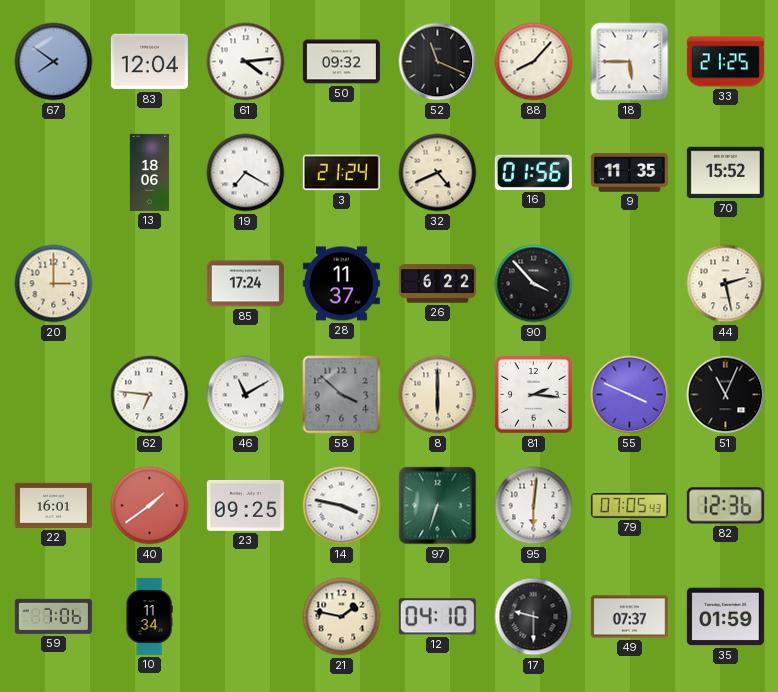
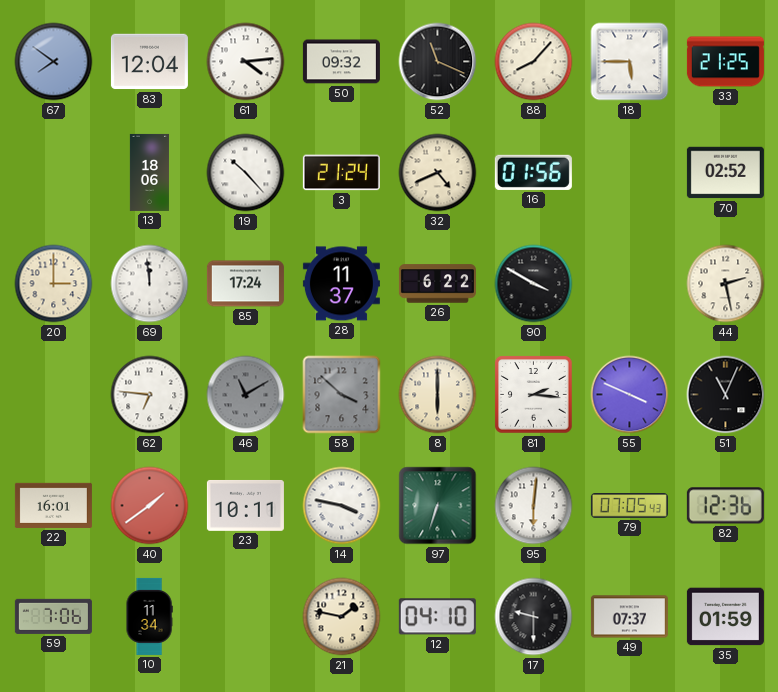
19: 7:20 -> 10:23
9: 11:35 -> none
70: 15:52 -> 02:52
69: none -> 11:59
90: 3:53 -> 3:50
46 dial: white -> grey
23: 09:25 -> 10:11
